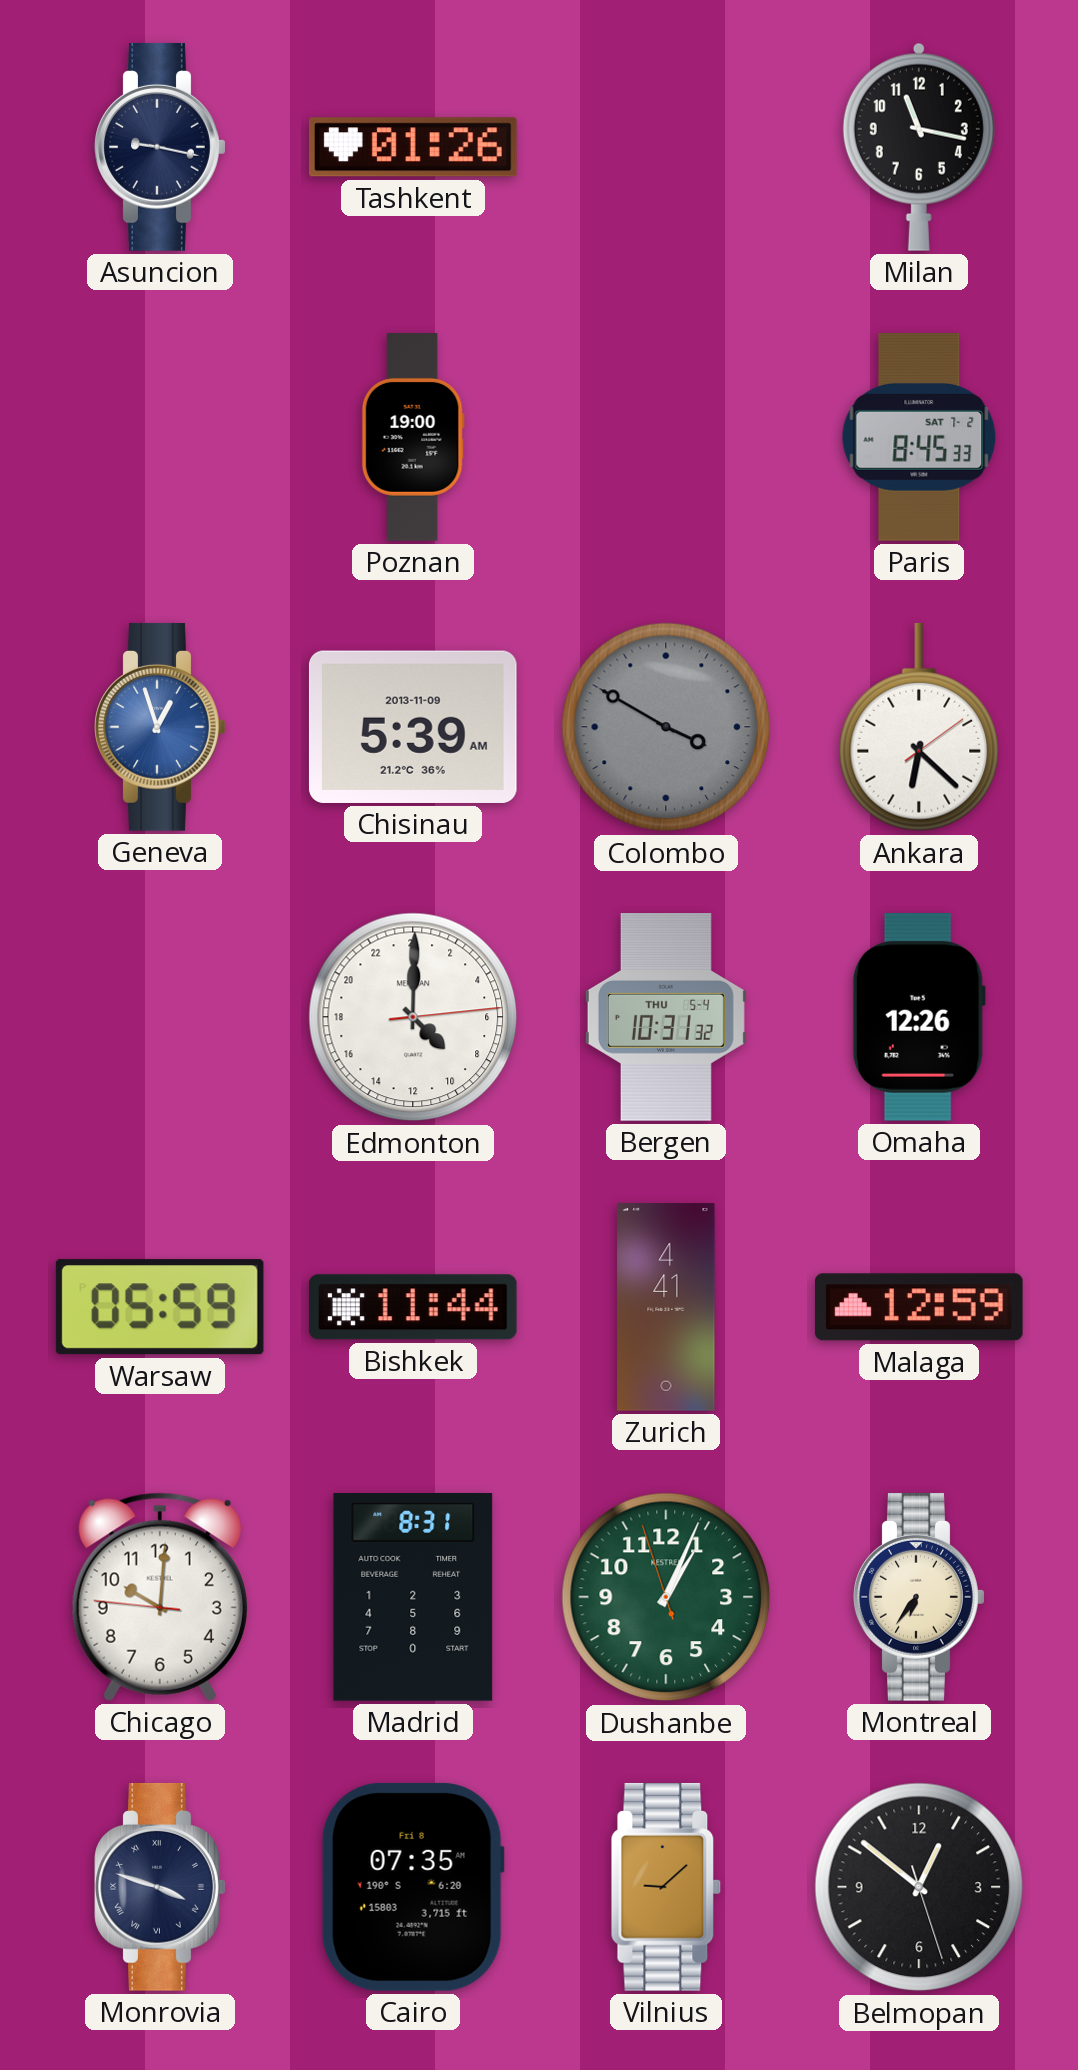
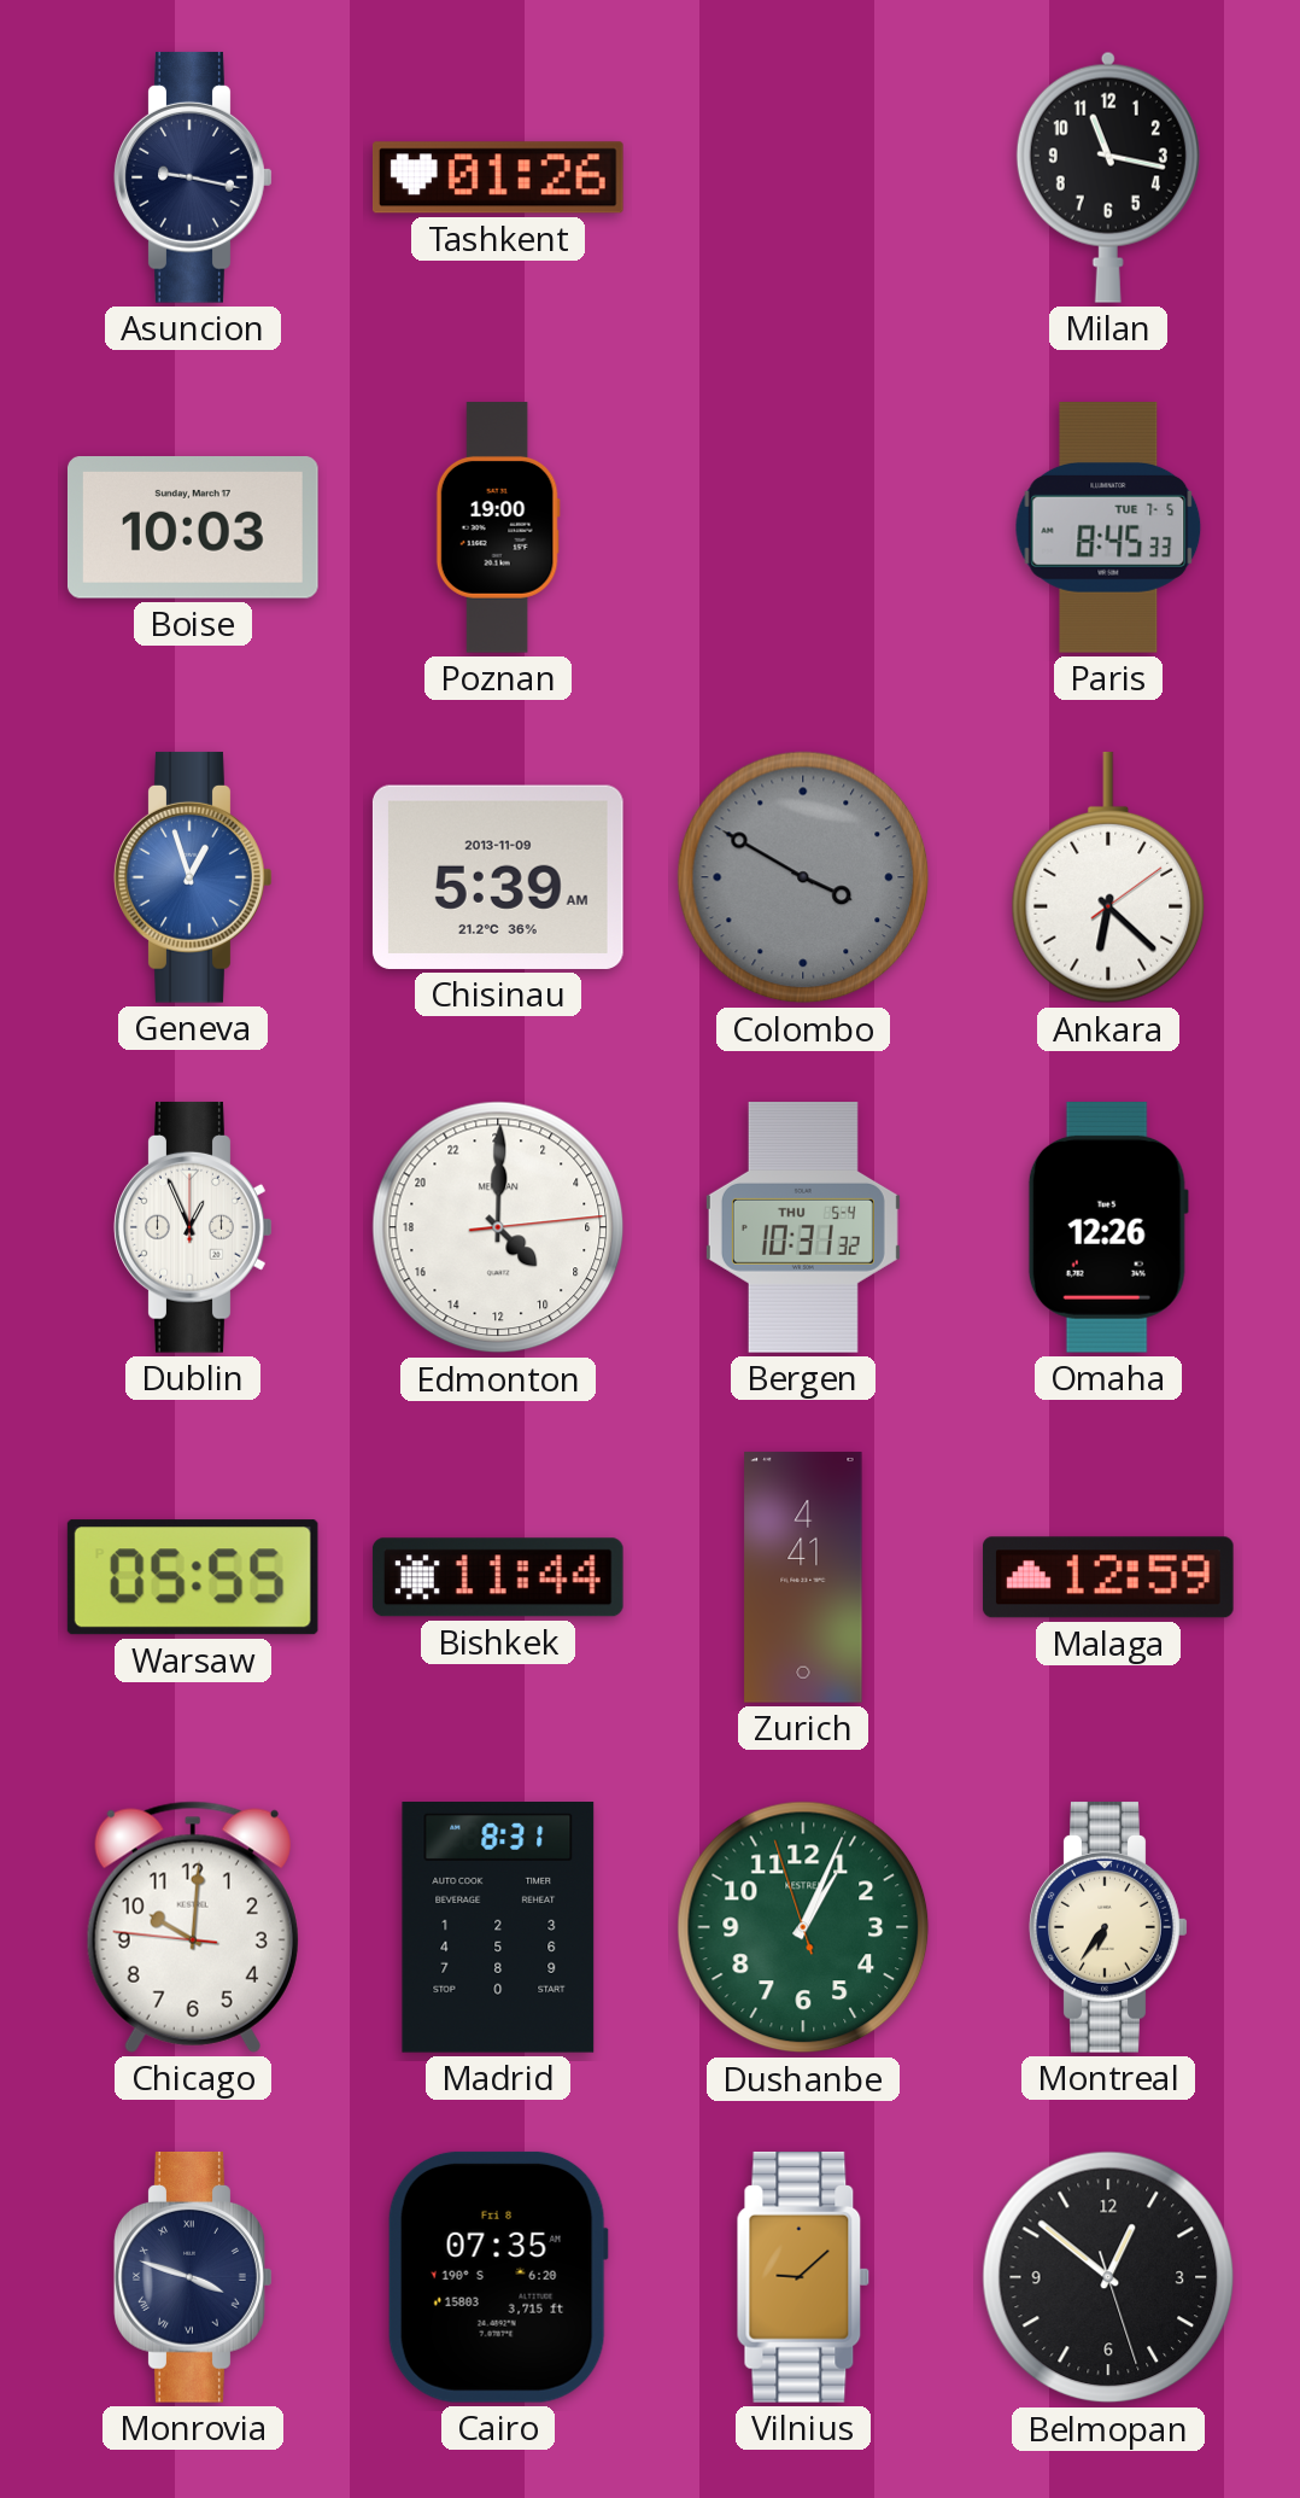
Boise: none -> 10:03
Paris date: SAT 7-2 -> TUE 7-5
Dublin: none -> 12:56
Warsaw: 05:59 -> 05:55
